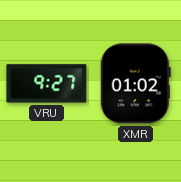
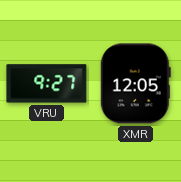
XMR: 01:02 -> 12:05
